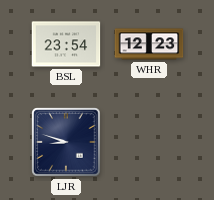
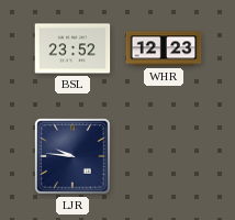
BSL: 23:54 -> 23:52
LJR: 8:48 -> 9:46
